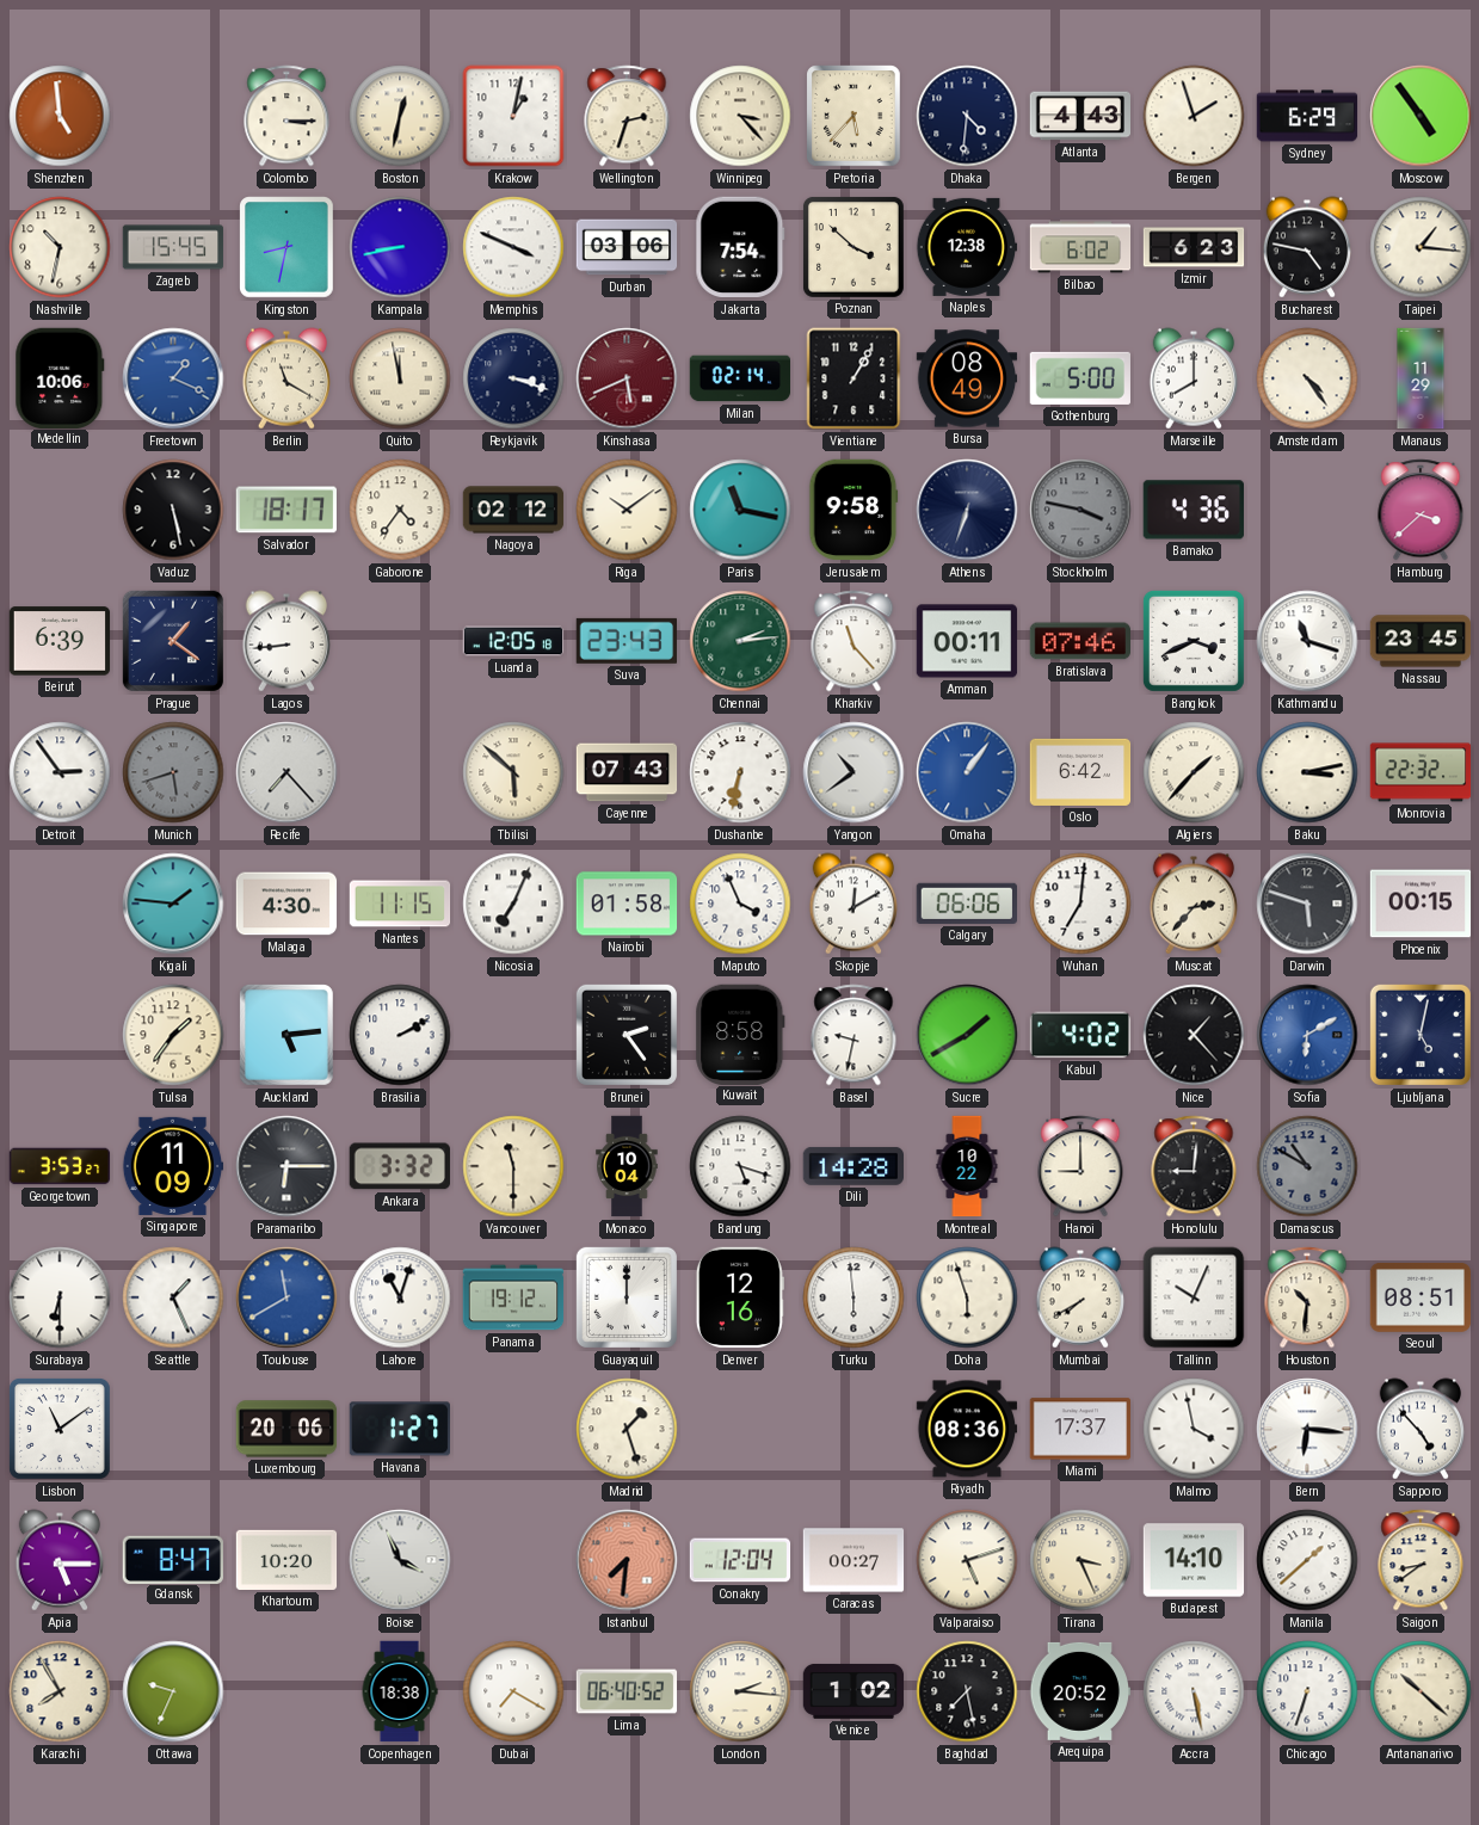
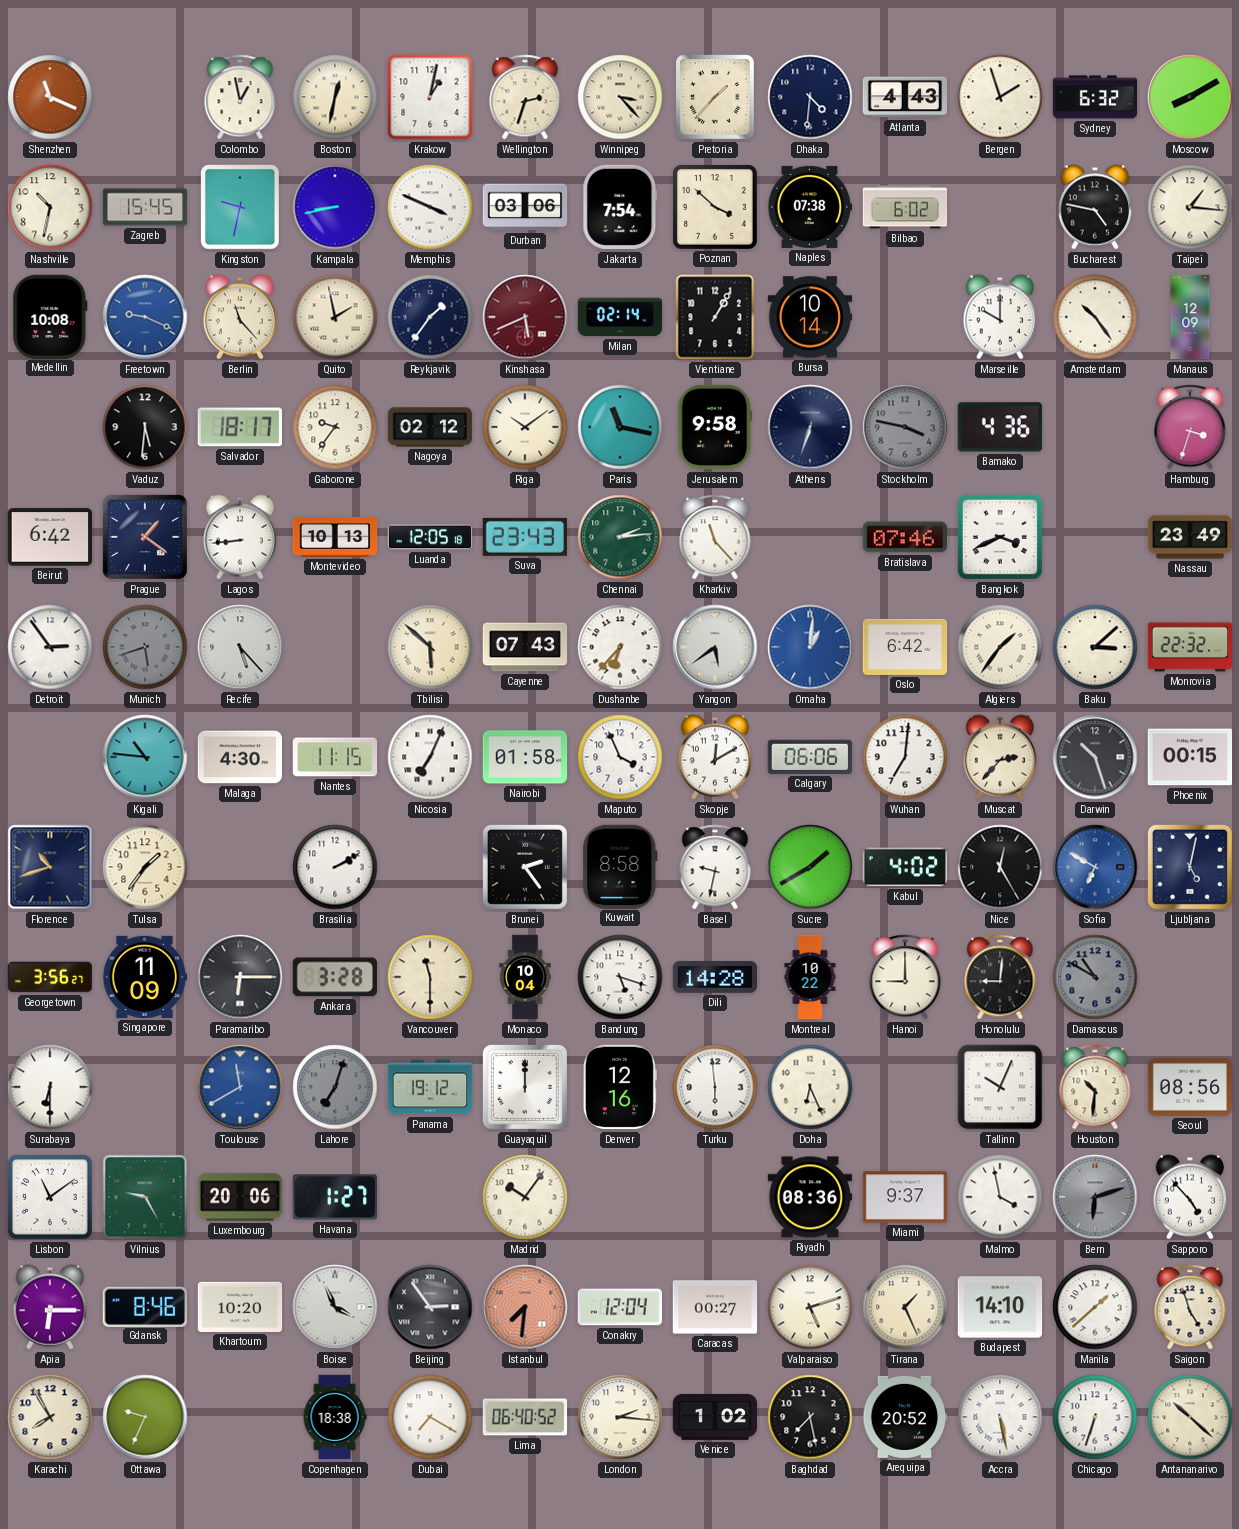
Shenzhen: 4:59 -> 11:19
Colombo: 3:15 -> 12:58
Pretoria: 5:37 -> 1:37
Sydney: 6:29 -> 6:32
Moscow: 4:54 -> 8:10
Kingston: 8:32 -> 9:32
Naples: 12:38 -> 07:38
Izmir: 6:23 -> none
Medellin: 10:06 -> 10:08
Freetown: 1:19 -> 9:19
Berlin: 11:20 -> 11:23
Quito: 11:58 -> 1:58
Reykjavik: 3:18 -> 1:36
Bursa: 08:49 -> 10:14
Gothenburg: 5:00 -> none
Marseille: 8:00 -> 10:00
Amsterdam: 4:24 -> 10:24
Manaus: 11:29 -> 12:09
Vaduz: 5:28 -> 5:31
Gaborone: 4:36 -> 9:36
Hamburg: 3:38 -> 3:33
Beirut: 6:39 -> 6:42
Montevideo: none -> 10:13
Amman: 00:11 -> none
Kathmandu: 11:18 -> none
Nassau: 23:45 -> 23:49
Recife: 7:23 -> 5:23
Dushanbe: 6:32 -> 6:37
Yangon: 10:39 -> 5:39
Omaha: 1:06 -> 1:01
Algiers: 1:37 -> 1:36
Baku: 3:13 -> 3:08
Kigali: 1:46 -> 10:46
Darwin: 5:48 -> 10:27
Florence: none -> 10:42
Auckland: 5:14 -> none
Nice: 1:23 -> 12:25
Sofia: 6:10 -> 6:50
Georgetown: 3:53 -> 3:56
Ankara: 3:32 -> 3:28
Seattle: 1:26 -> none
Lahore: 11:03 -> 7:03
Lahore dial: white -> grey
Doha: 5:57 -> 6:26
Mumbai: 7:40 -> none
Seoul: 08:51 -> 08:56
Vilnius: none -> 9:25
Madrid: 1:27 -> 10:06
Miami: 17:37 -> 9:37
Bern: 6:16 -> 6:12
Bern dial: white -> grey
Apia: 5:15 -> 6:15
Gdansk: 8:47 -> 8:46
Beijing: none -> 2:54
Tirana: 3:26 -> 1:26
Saigon: 8:39 -> 4:57
